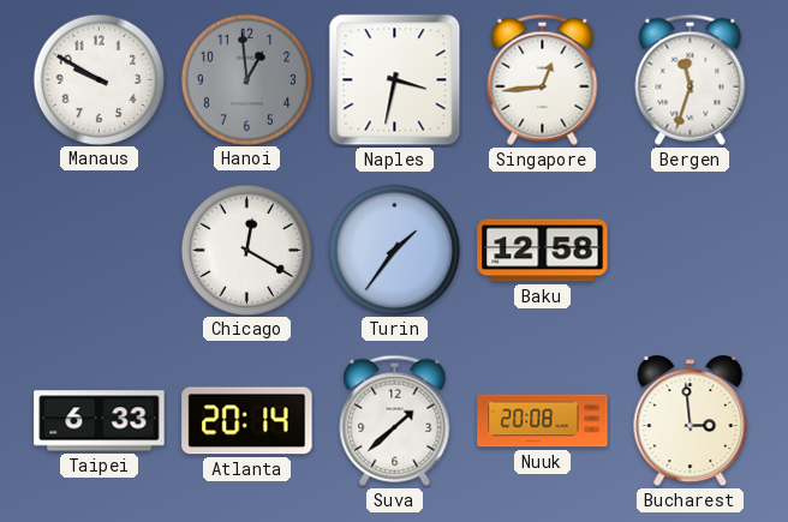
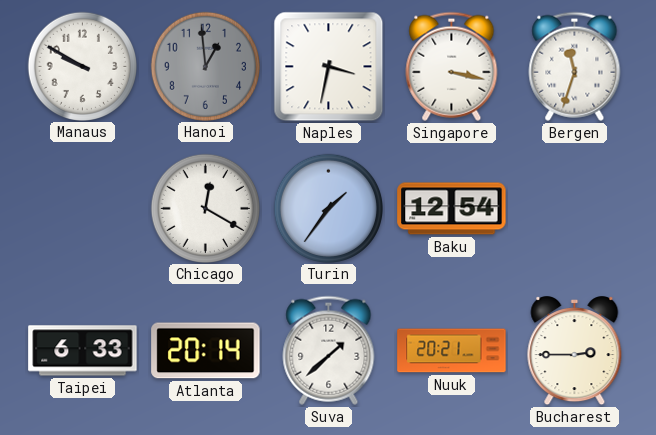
Singapore: 12:44 -> 3:17
Baku: 12:58 -> 12:54
Nuuk: 20:08 -> 20:21
Bucharest: 2:59 -> 2:45
